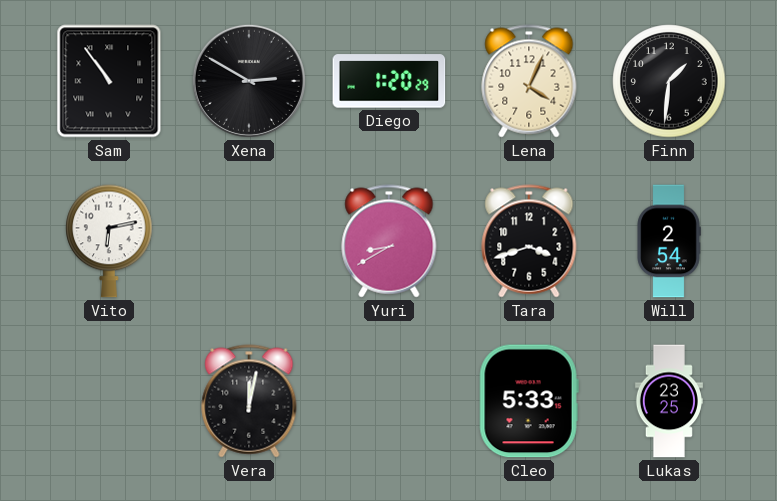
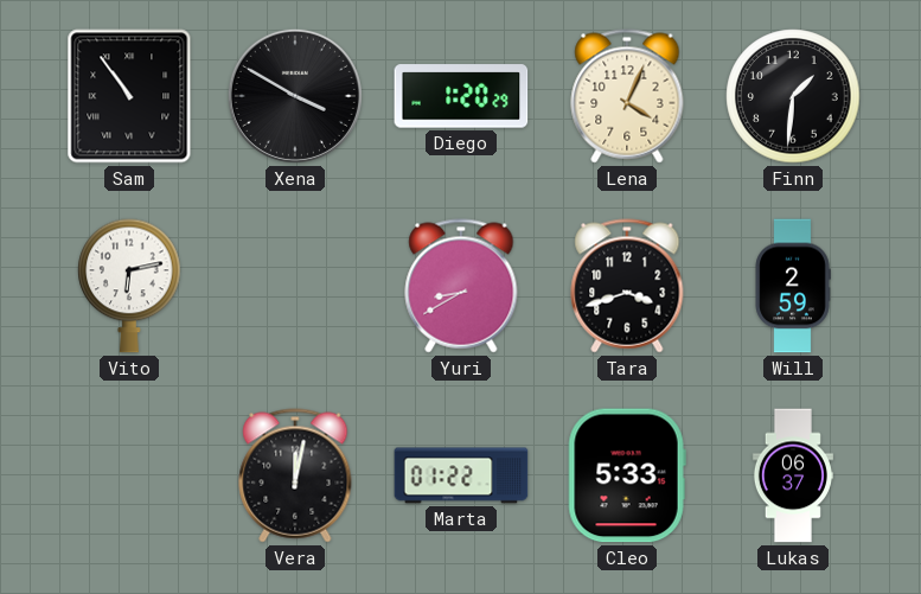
Xena: 2:50 -> 3:50
Will: 2:54 -> 2:59
Marta: none -> 01:22
Lukas: 23:25 -> 06:37
